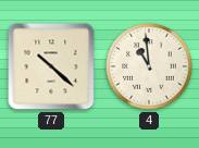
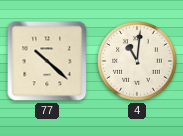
4: 10:59 -> 11:01
